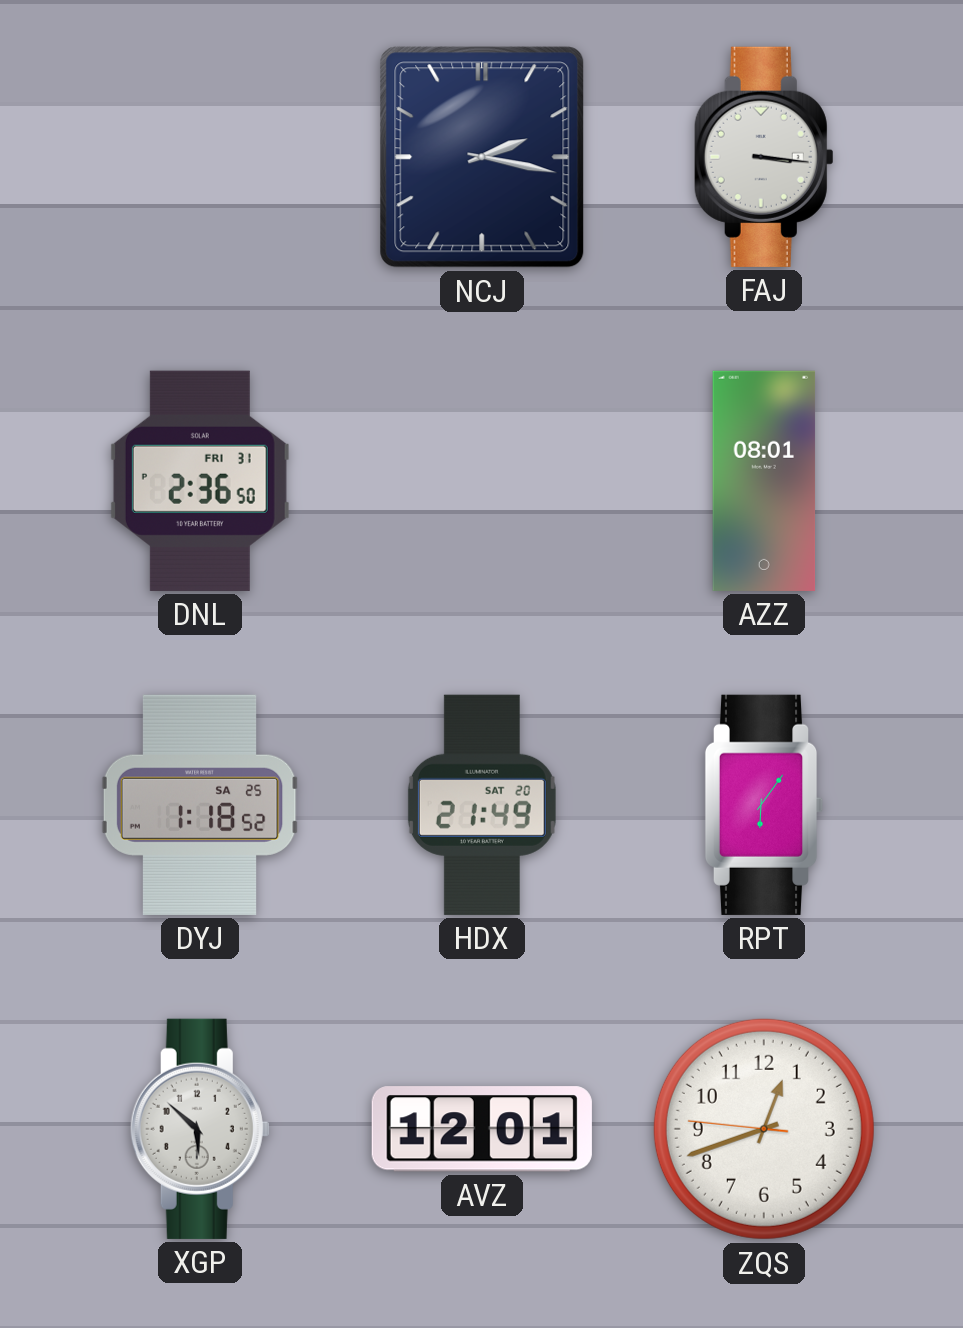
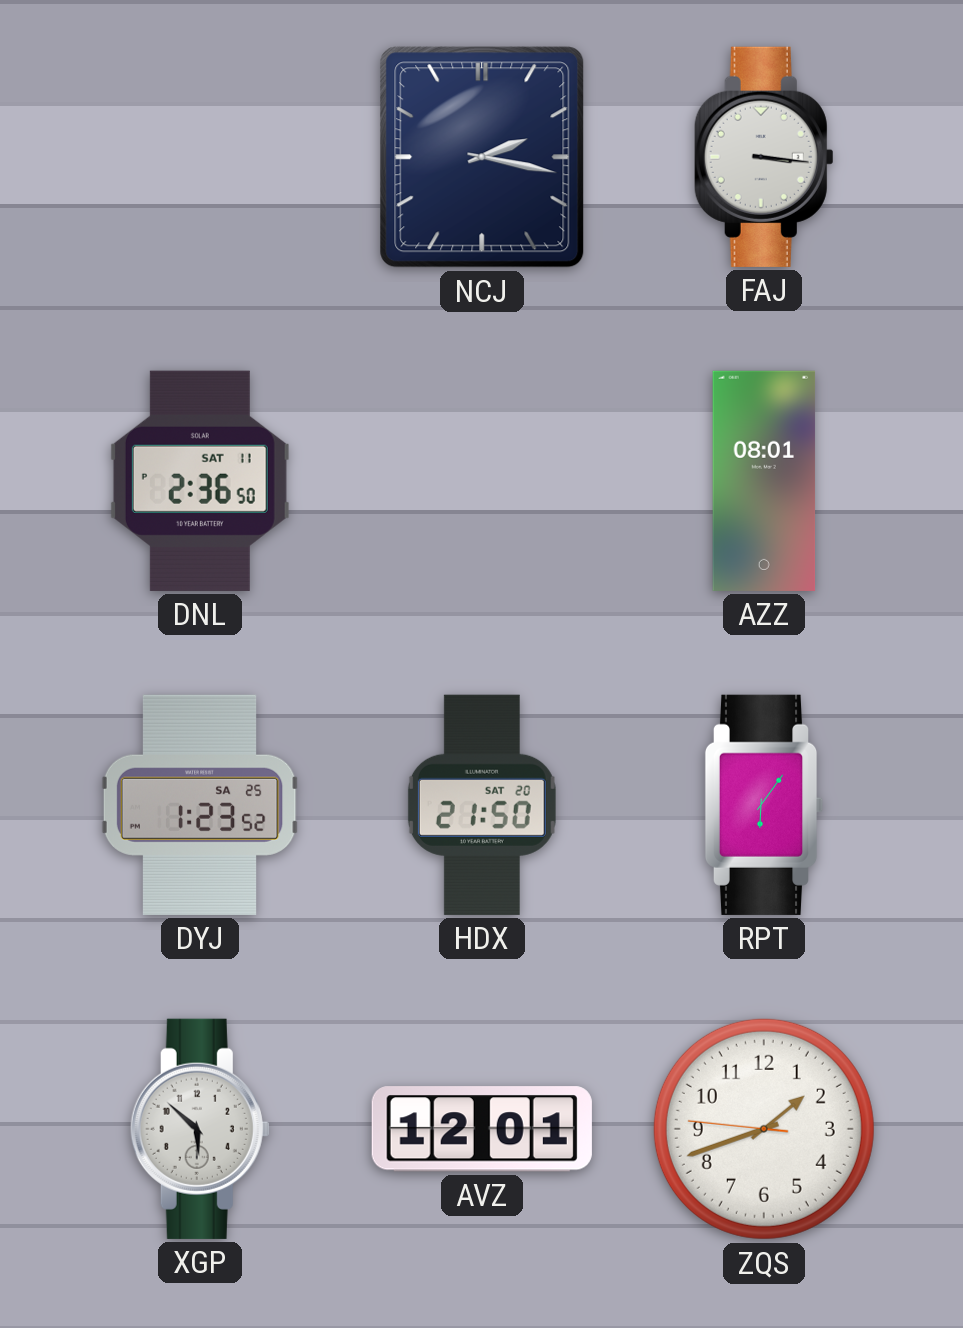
DNL date: FRI 31 -> SAT 11
DYJ: 1:18 -> 1:23
HDX: 21:49 -> 21:50
ZQS: 12:41 -> 1:41
